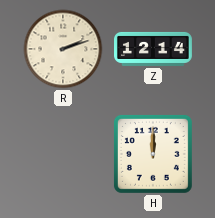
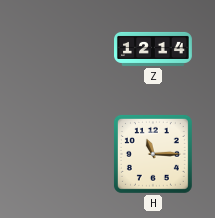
R: 2:12 -> none
H: 12:00 -> 11:15
